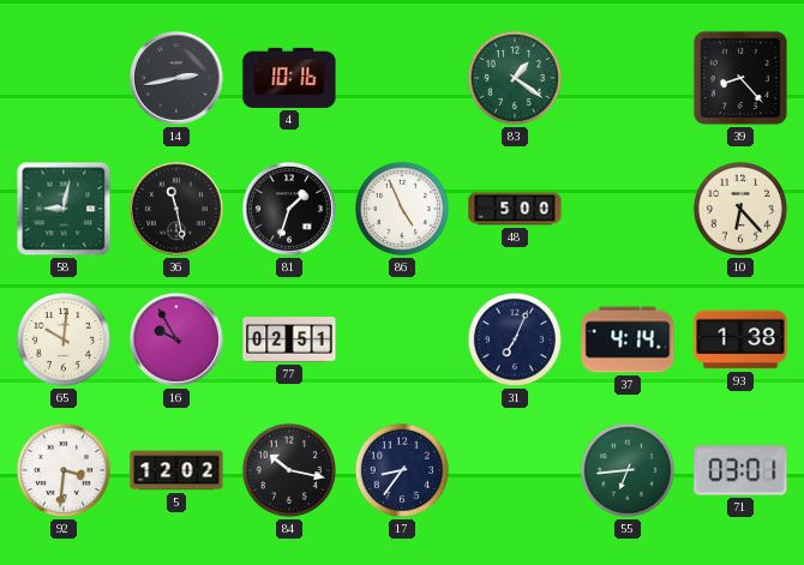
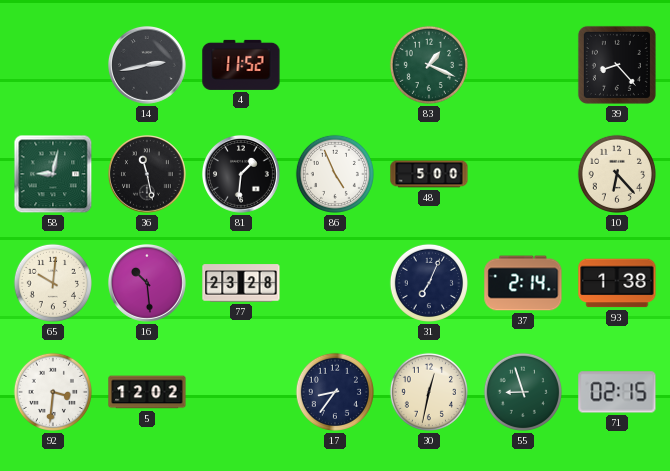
4: 10:16 -> 11:52
83: 1:21 -> 1:19
81: 1:33 -> 1:31
16: 9:55 -> 10:29
77: 02:51 -> 23:28
37: 4:14 -> 2:14
84: 10:17 -> none
30: none -> 12:32
55: 6:44 -> 8:57
71: 03:01 -> 02:15
